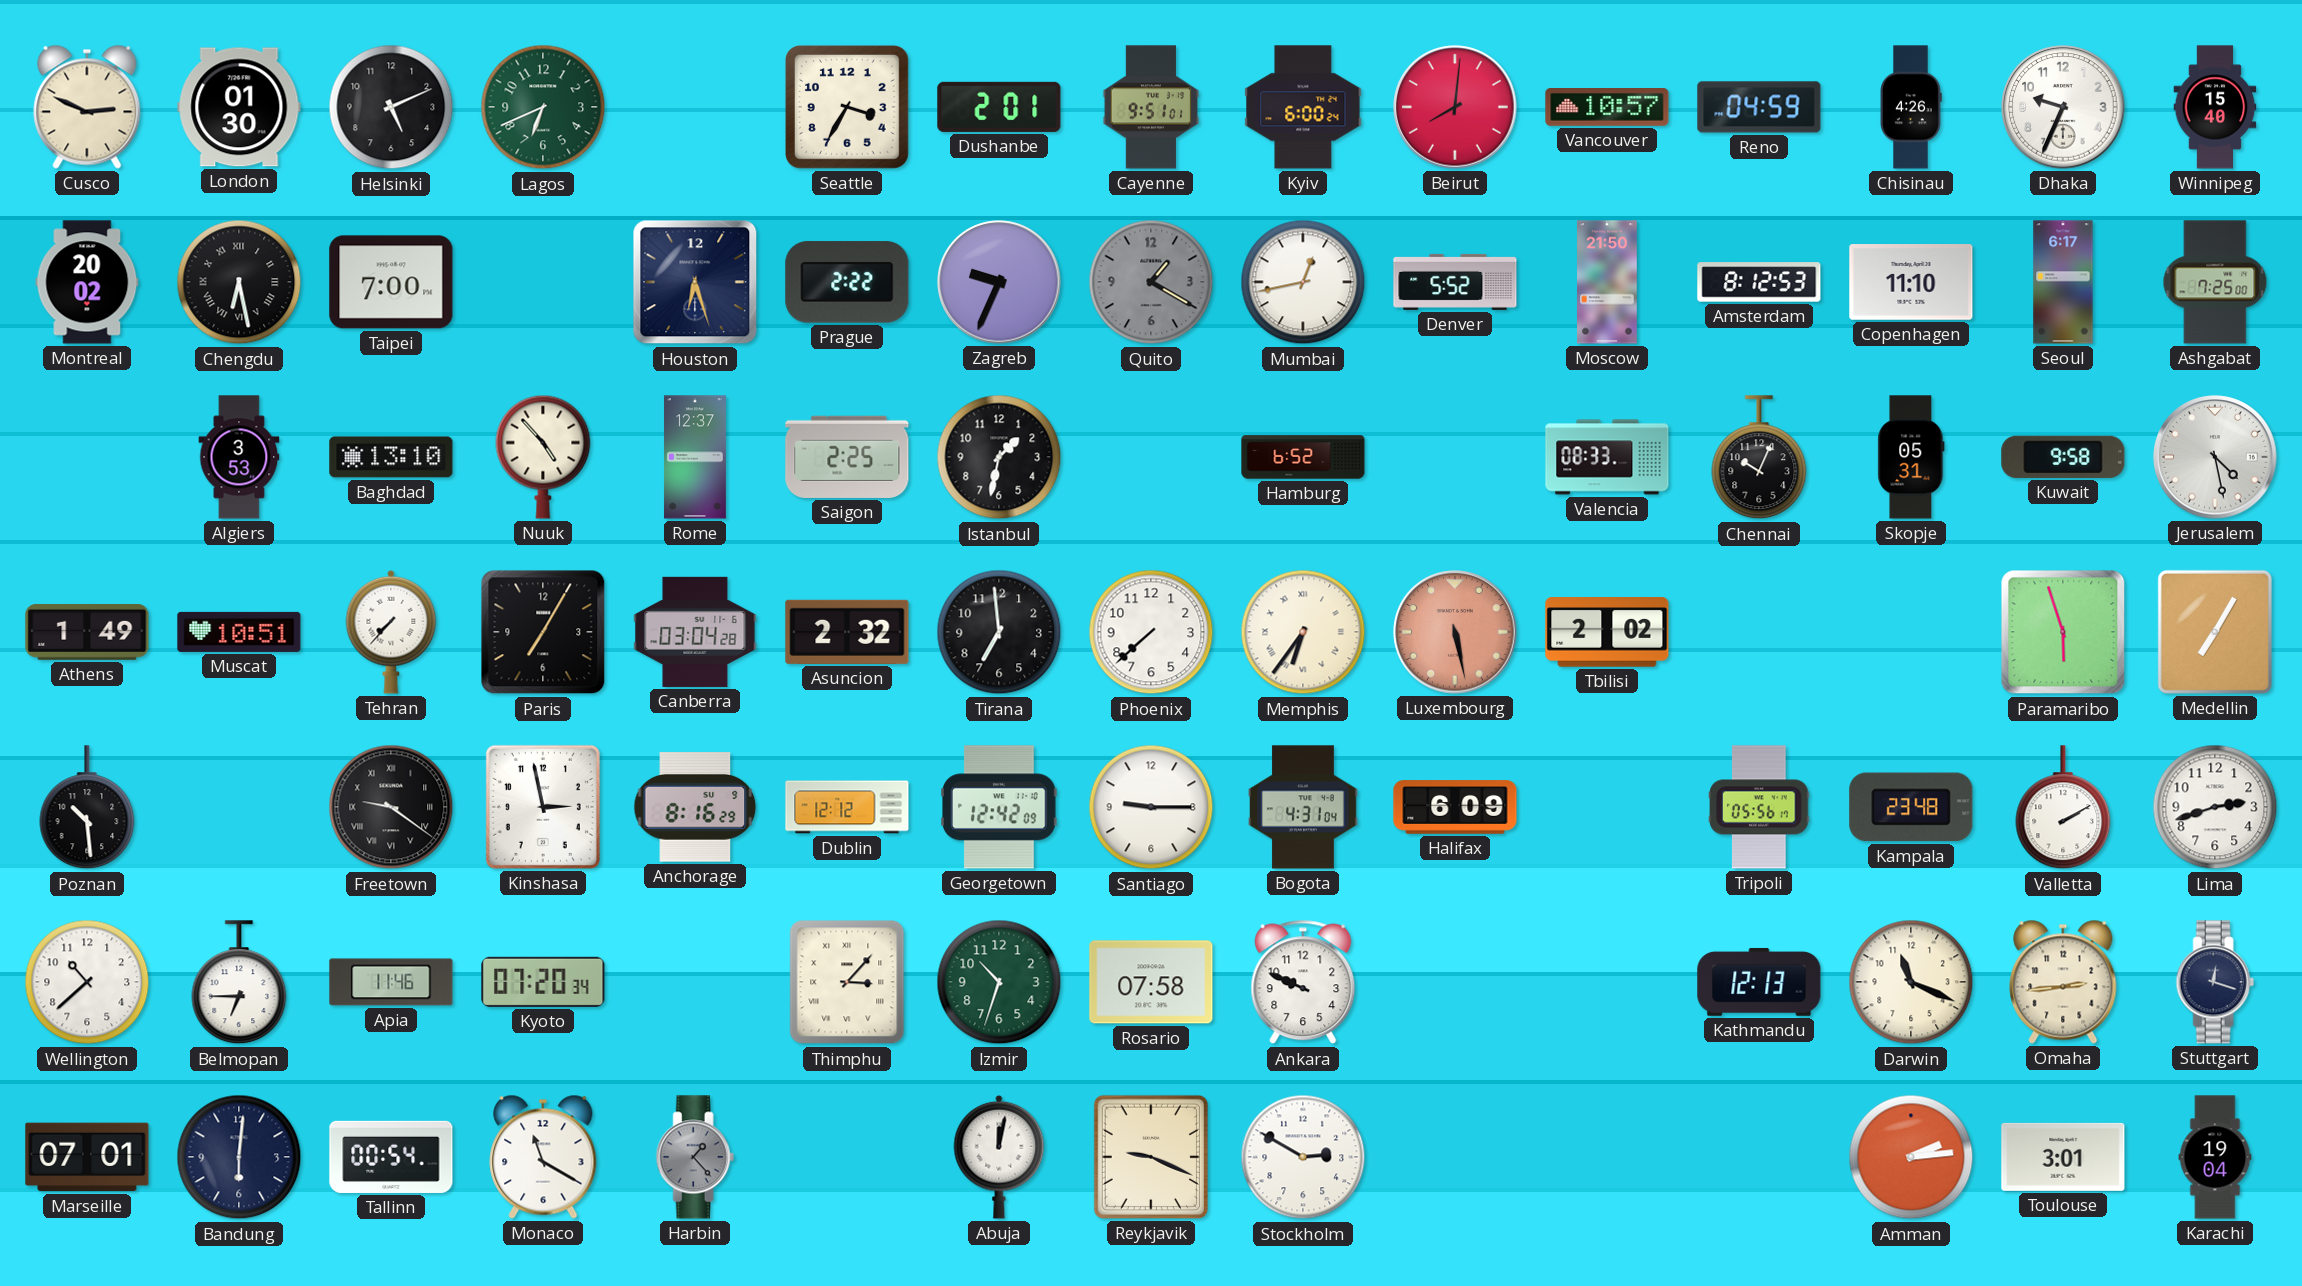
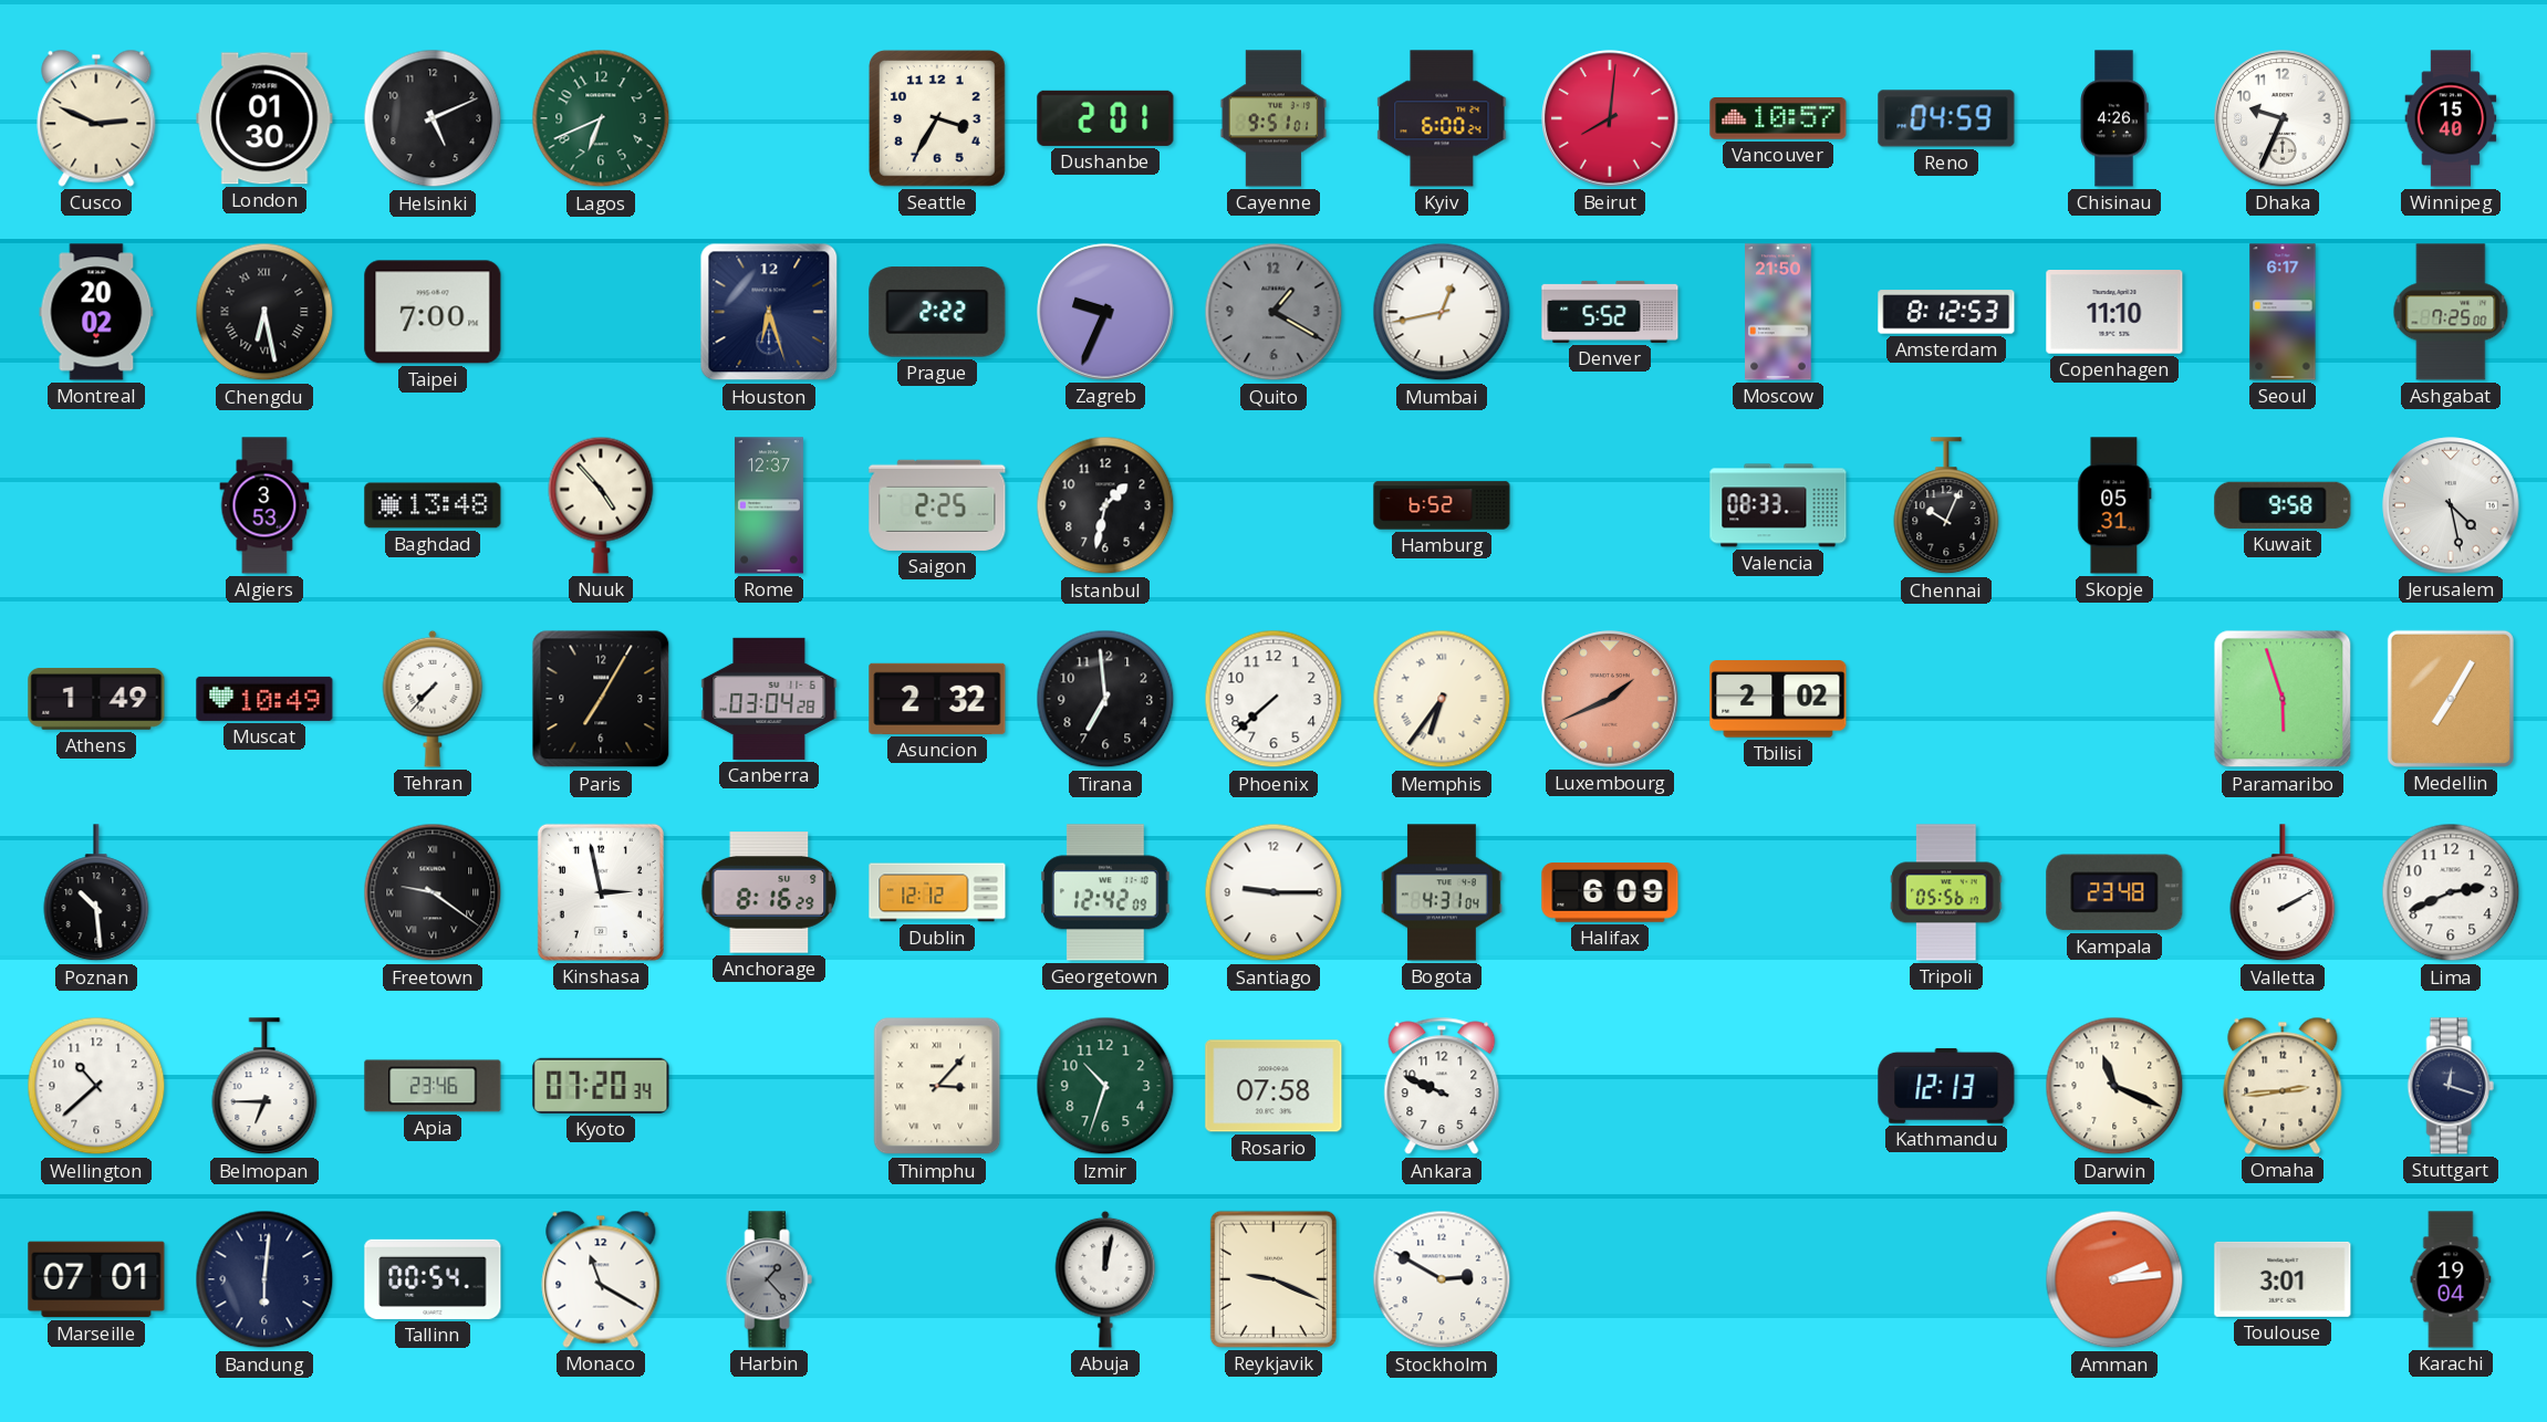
Baghdad: 13:10 -> 13:48
Muscat: 10:51 -> 10:49
Luxembourg: 5:28 -> 1:41
Lima: 2:42 -> 2:41
Apia: 11:46 -> 23:46
